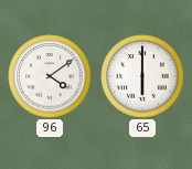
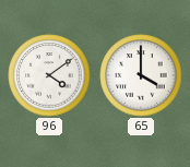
65: 6:00 -> 4:00
